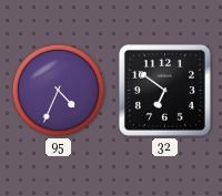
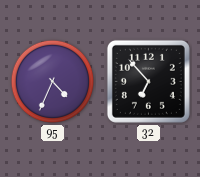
32: 6:51 -> 6:53
